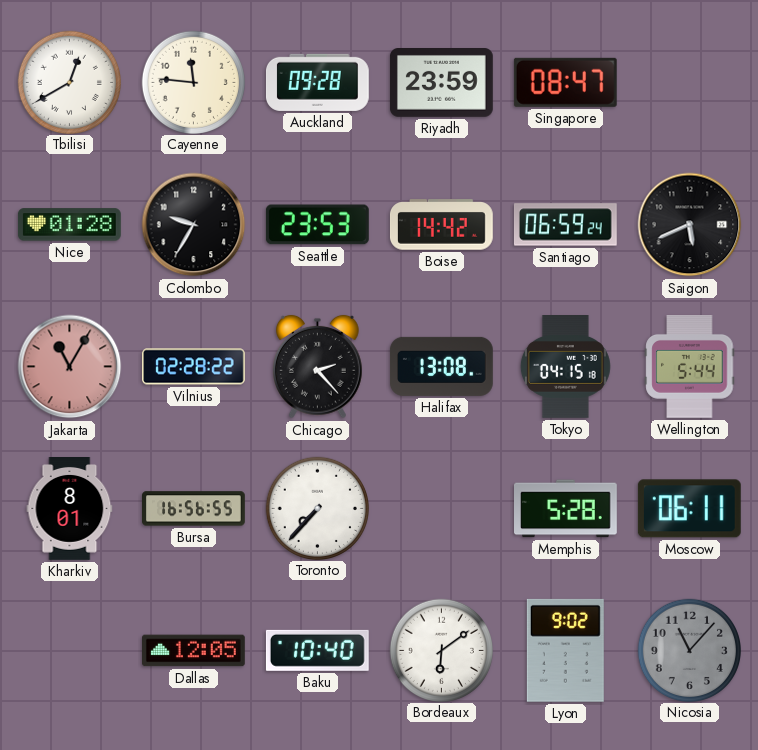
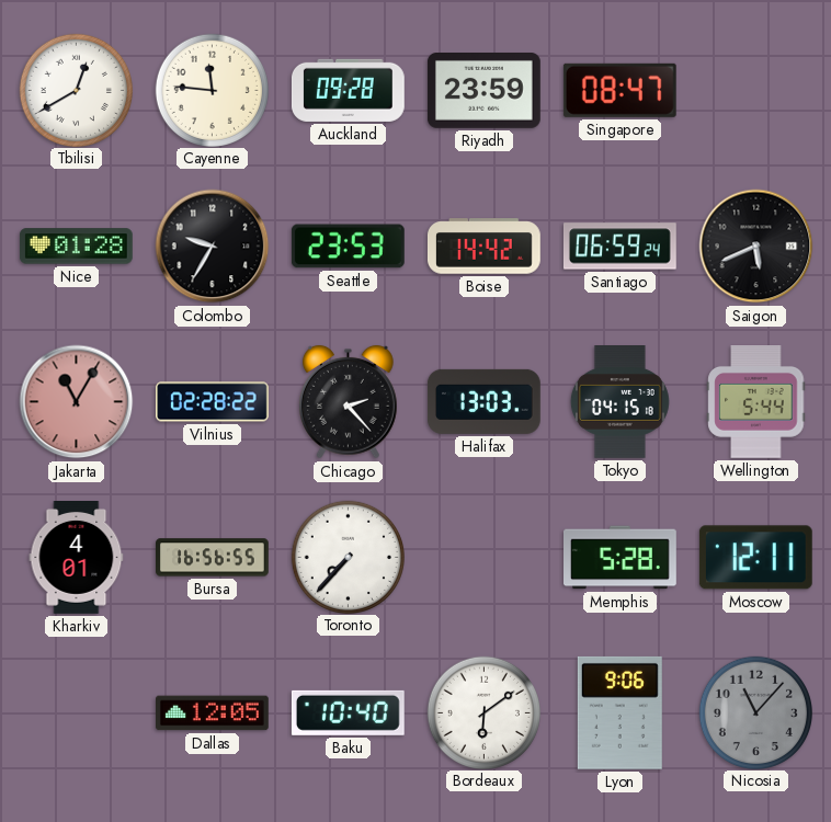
Halifax: 13:08 -> 13:03
Kharkiv: 8:01 -> 4:01
Moscow: 06:11 -> 12:11
Lyon: 9:02 -> 9:06
